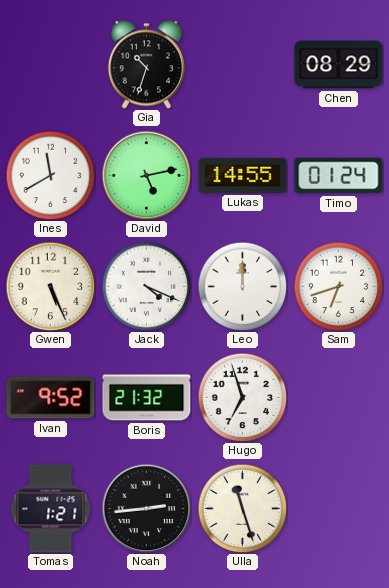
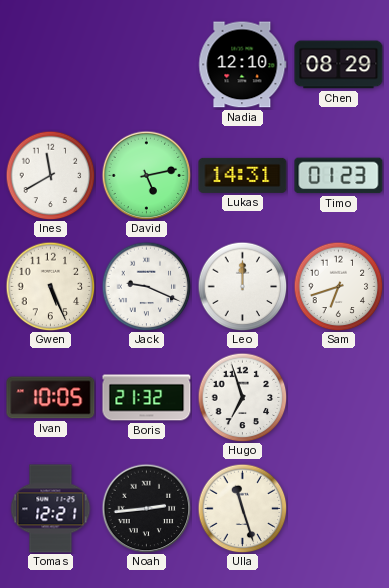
Gia: 10:33 -> none
Nadia: none -> 12:10
Lukas: 14:55 -> 14:31
Timo: 01:24 -> 01:23
Jack: 4:19 -> 9:19
Ivan: 9:52 -> 10:05
Tomas: 1:21 -> 12:21
